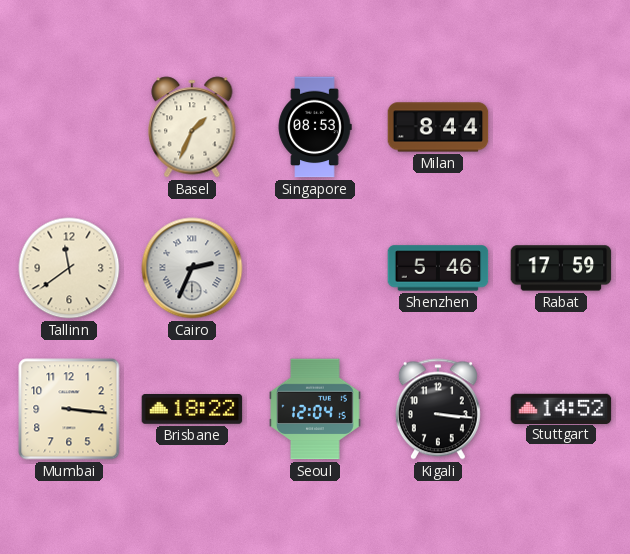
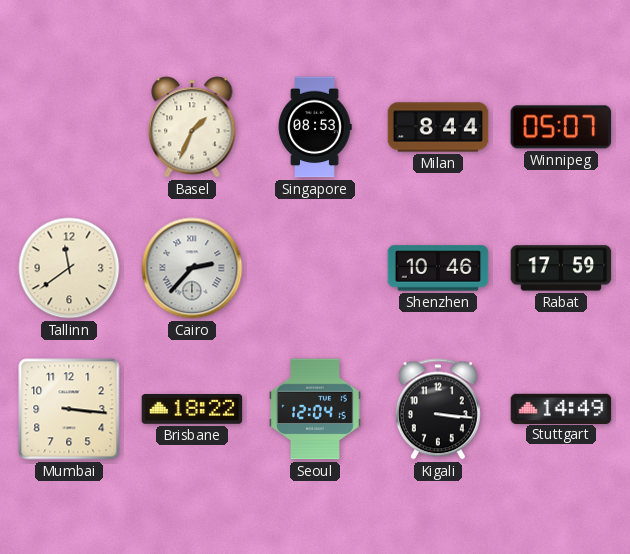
Winnipeg: none -> 05:07
Cairo: 2:34 -> 2:37
Shenzhen: 5:46 -> 10:46
Stuttgart: 14:52 -> 14:49
